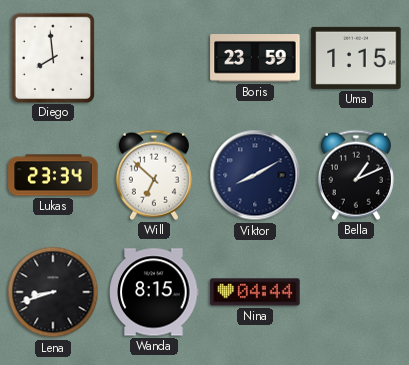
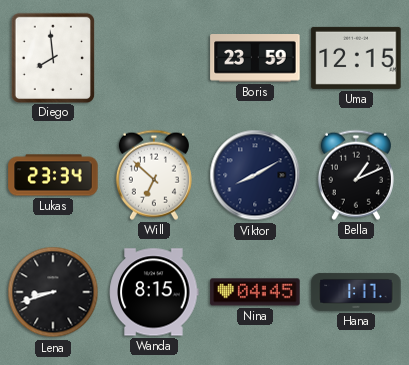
Uma: 1:15 -> 12:15
Nina: 04:44 -> 04:45
Hana: none -> 1:17
